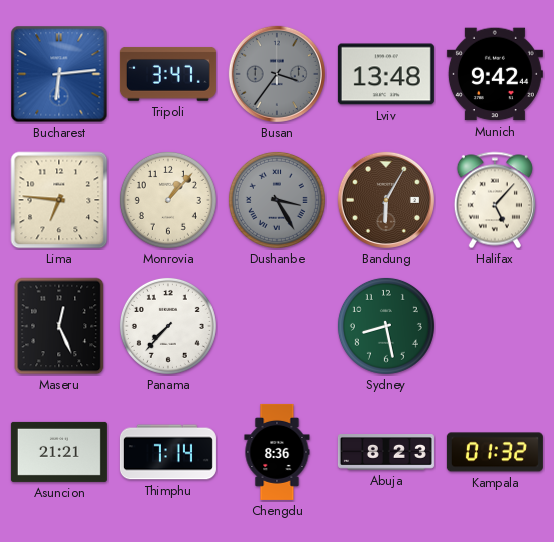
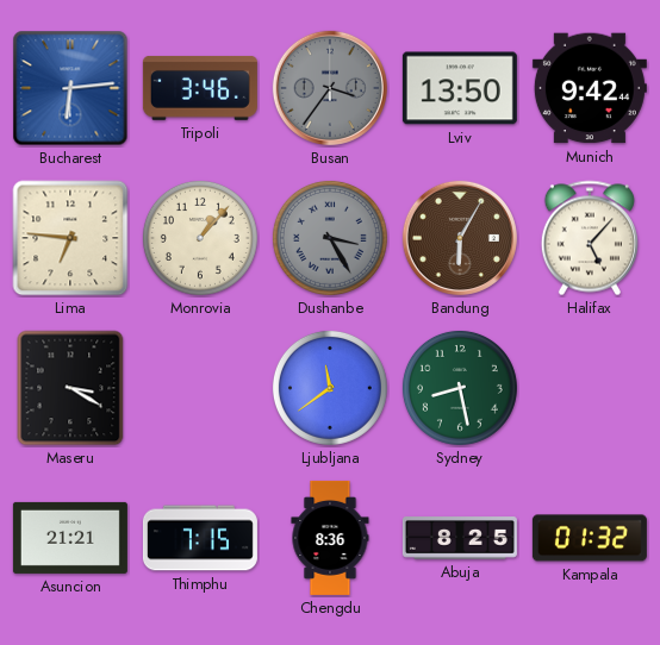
Tripoli: 3:47 -> 3:46
Lviv: 13:48 -> 13:50
Maseru: 12:26 -> 3:20
Panama: 7:37 -> none
Ljubljana: none -> 11:39
Thimphu: 7:14 -> 7:15
Abuja: 8:23 -> 8:25
